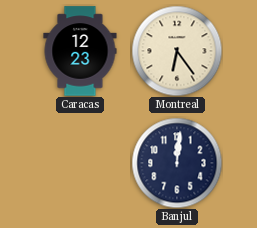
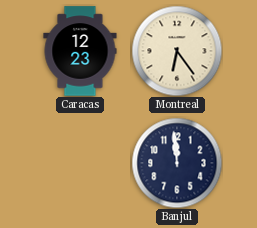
Banjul: 12:01 -> 11:59
